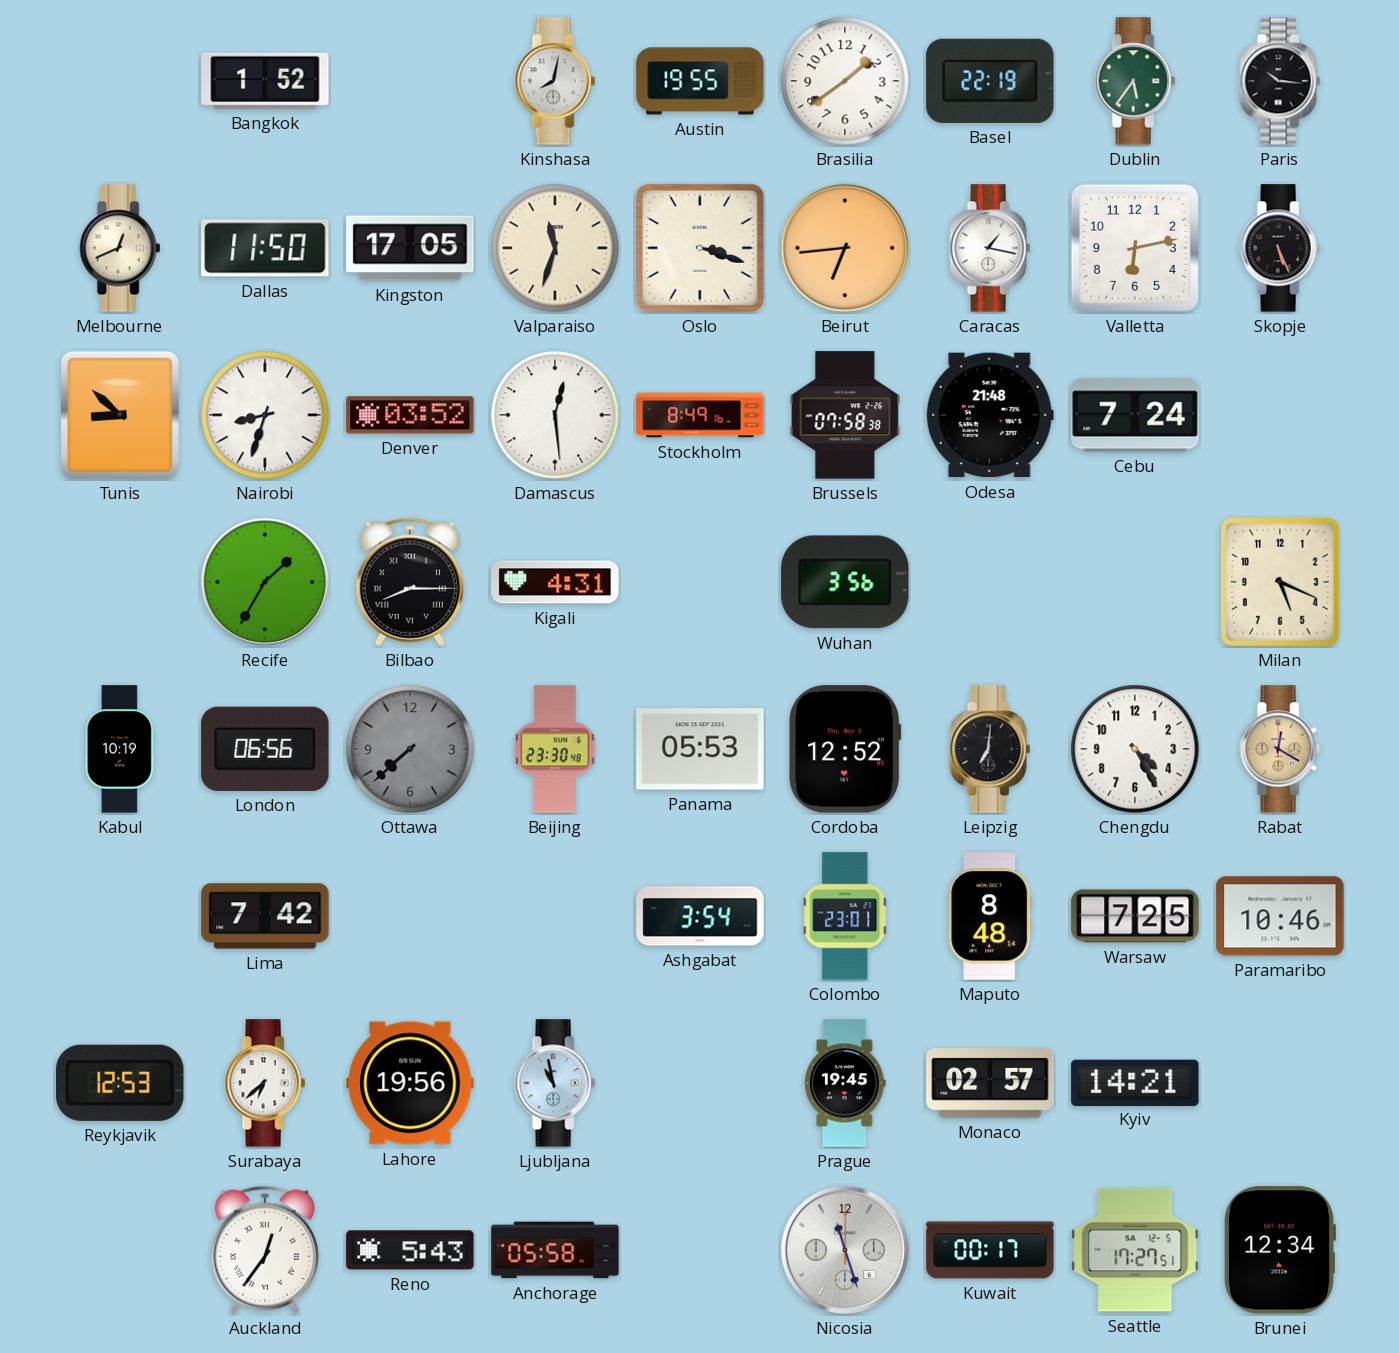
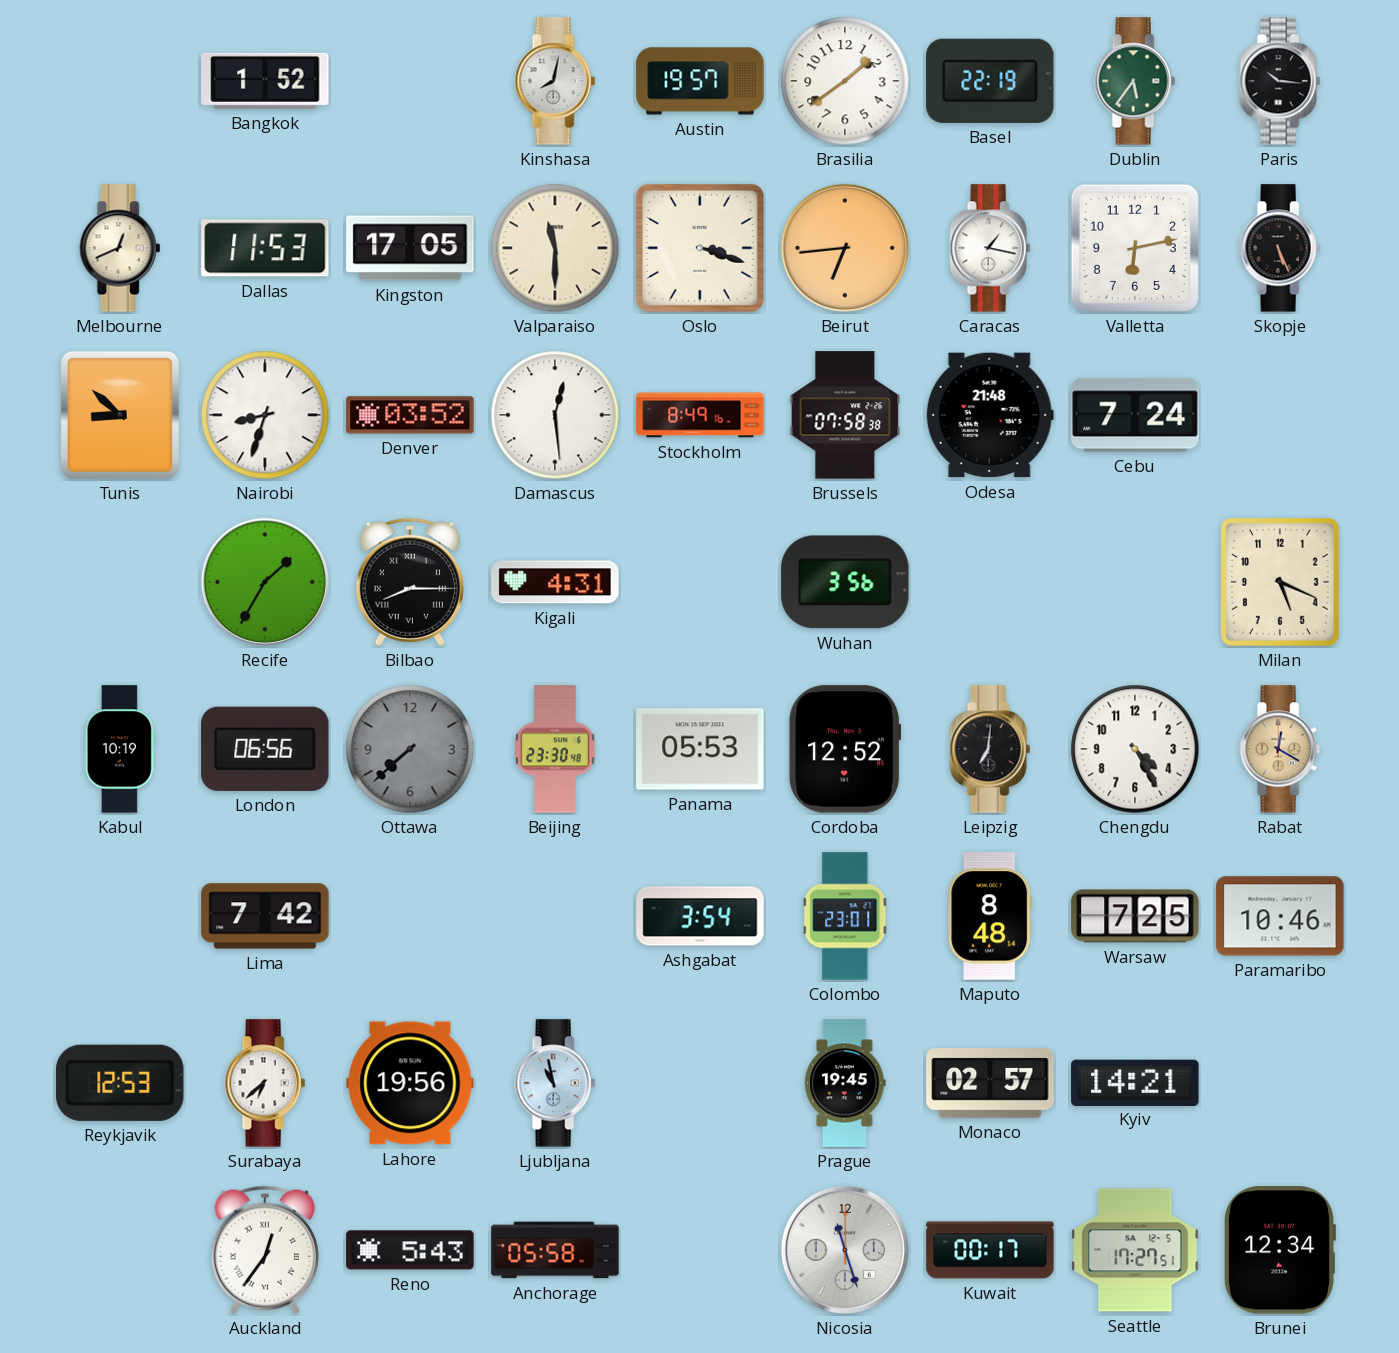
Austin: 19:55 -> 19:57
Dallas: 11:50 -> 11:53
Valparaiso: 11:33 -> 11:30
